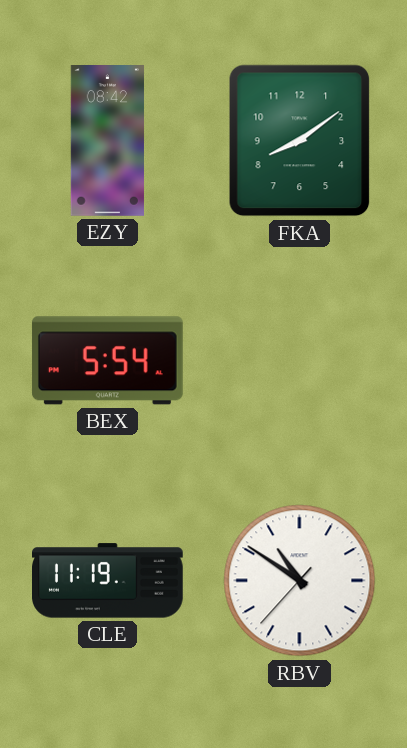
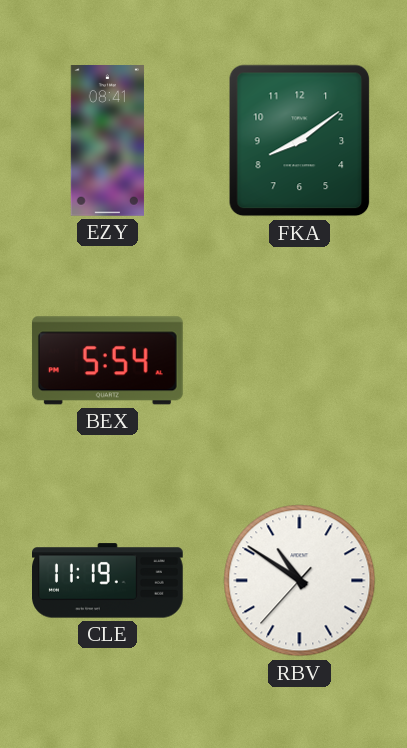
EZY: 08:42 -> 08:41
